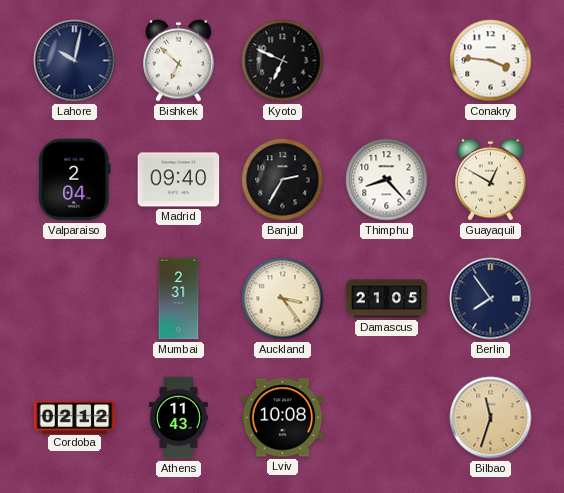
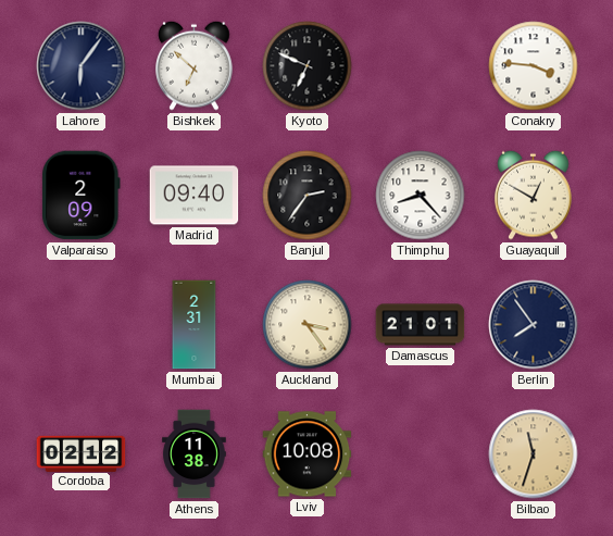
Lahore: 10:02 -> 6:06
Valparaiso: 2:04 -> 2:09
Banjul: 2:35 -> 2:36
Damascus: 21:05 -> 21:01
Athens: 11:43 -> 11:38
